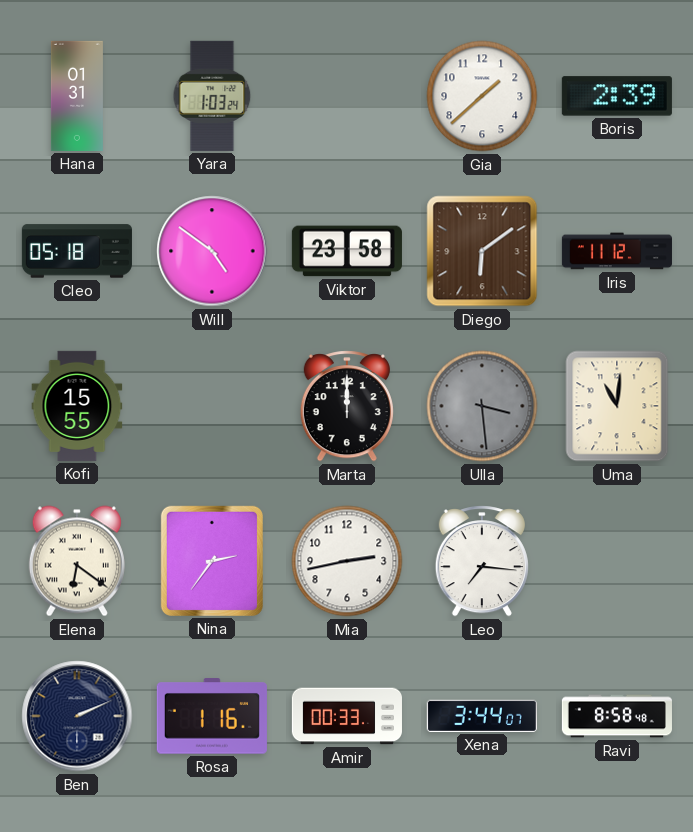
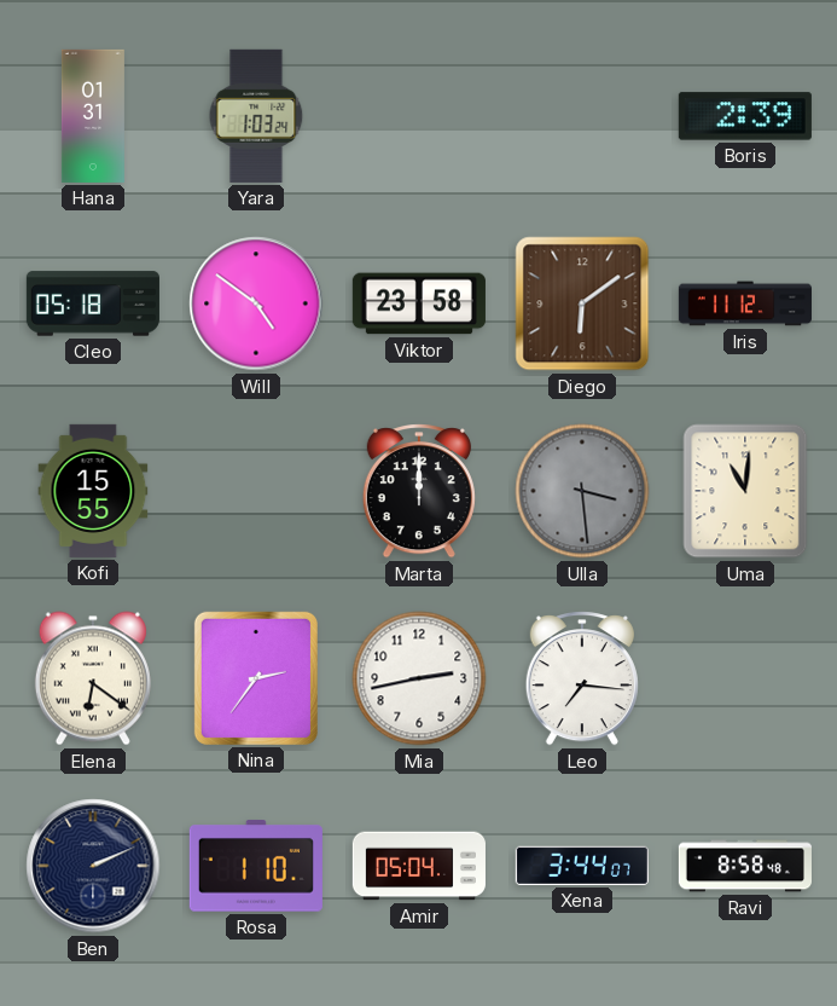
Gia: 1:38 -> none
Rosa: 1:16 -> 1:10
Amir: 00:33 -> 05:04
